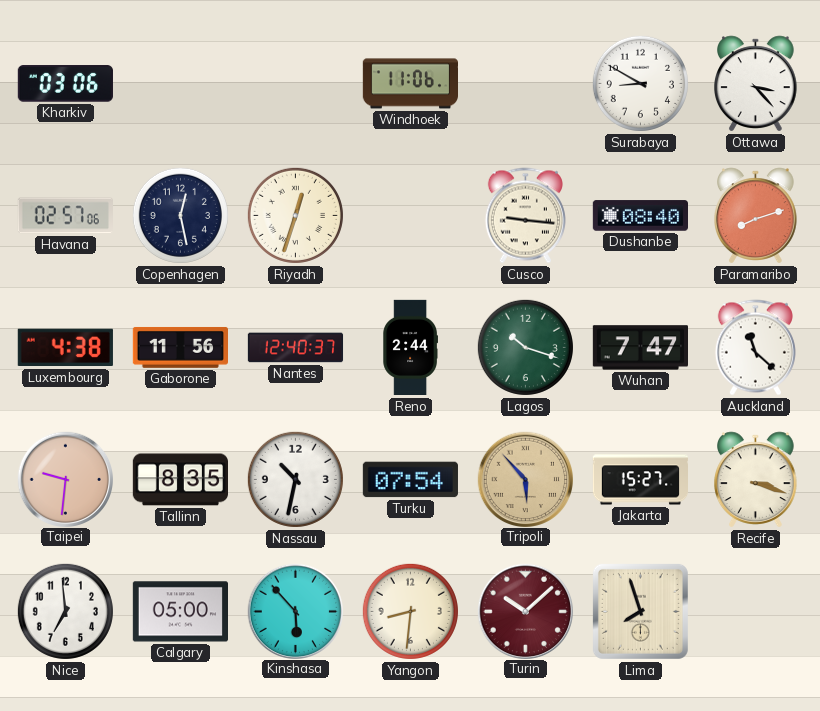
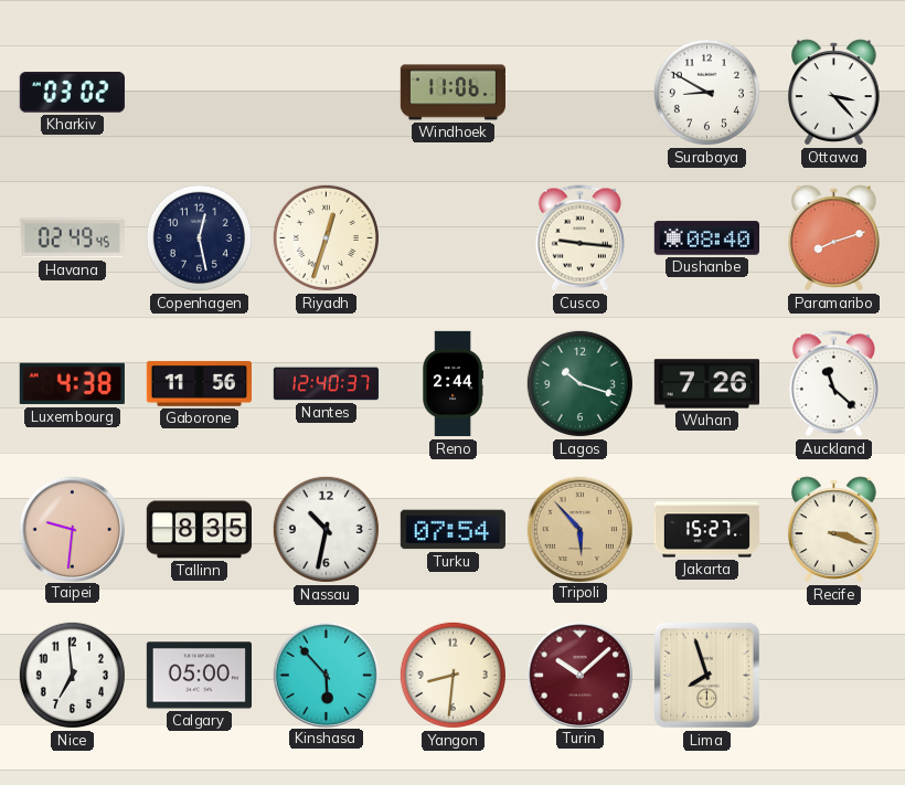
Kharkiv: 03:06 -> 03:02
Havana: 02:57 -> 02:49
Wuhan: 7:47 -> 7:26
